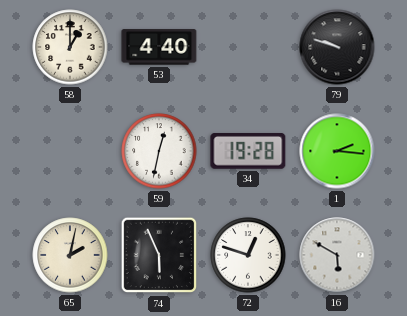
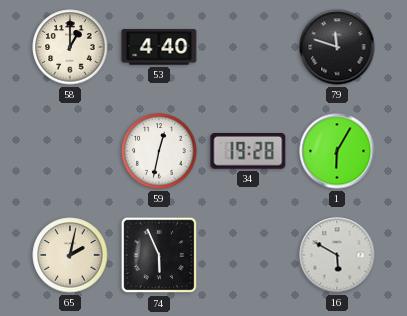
79: 9:48 -> 11:48
1: 2:16 -> 6:05
72: 12:48 -> none
